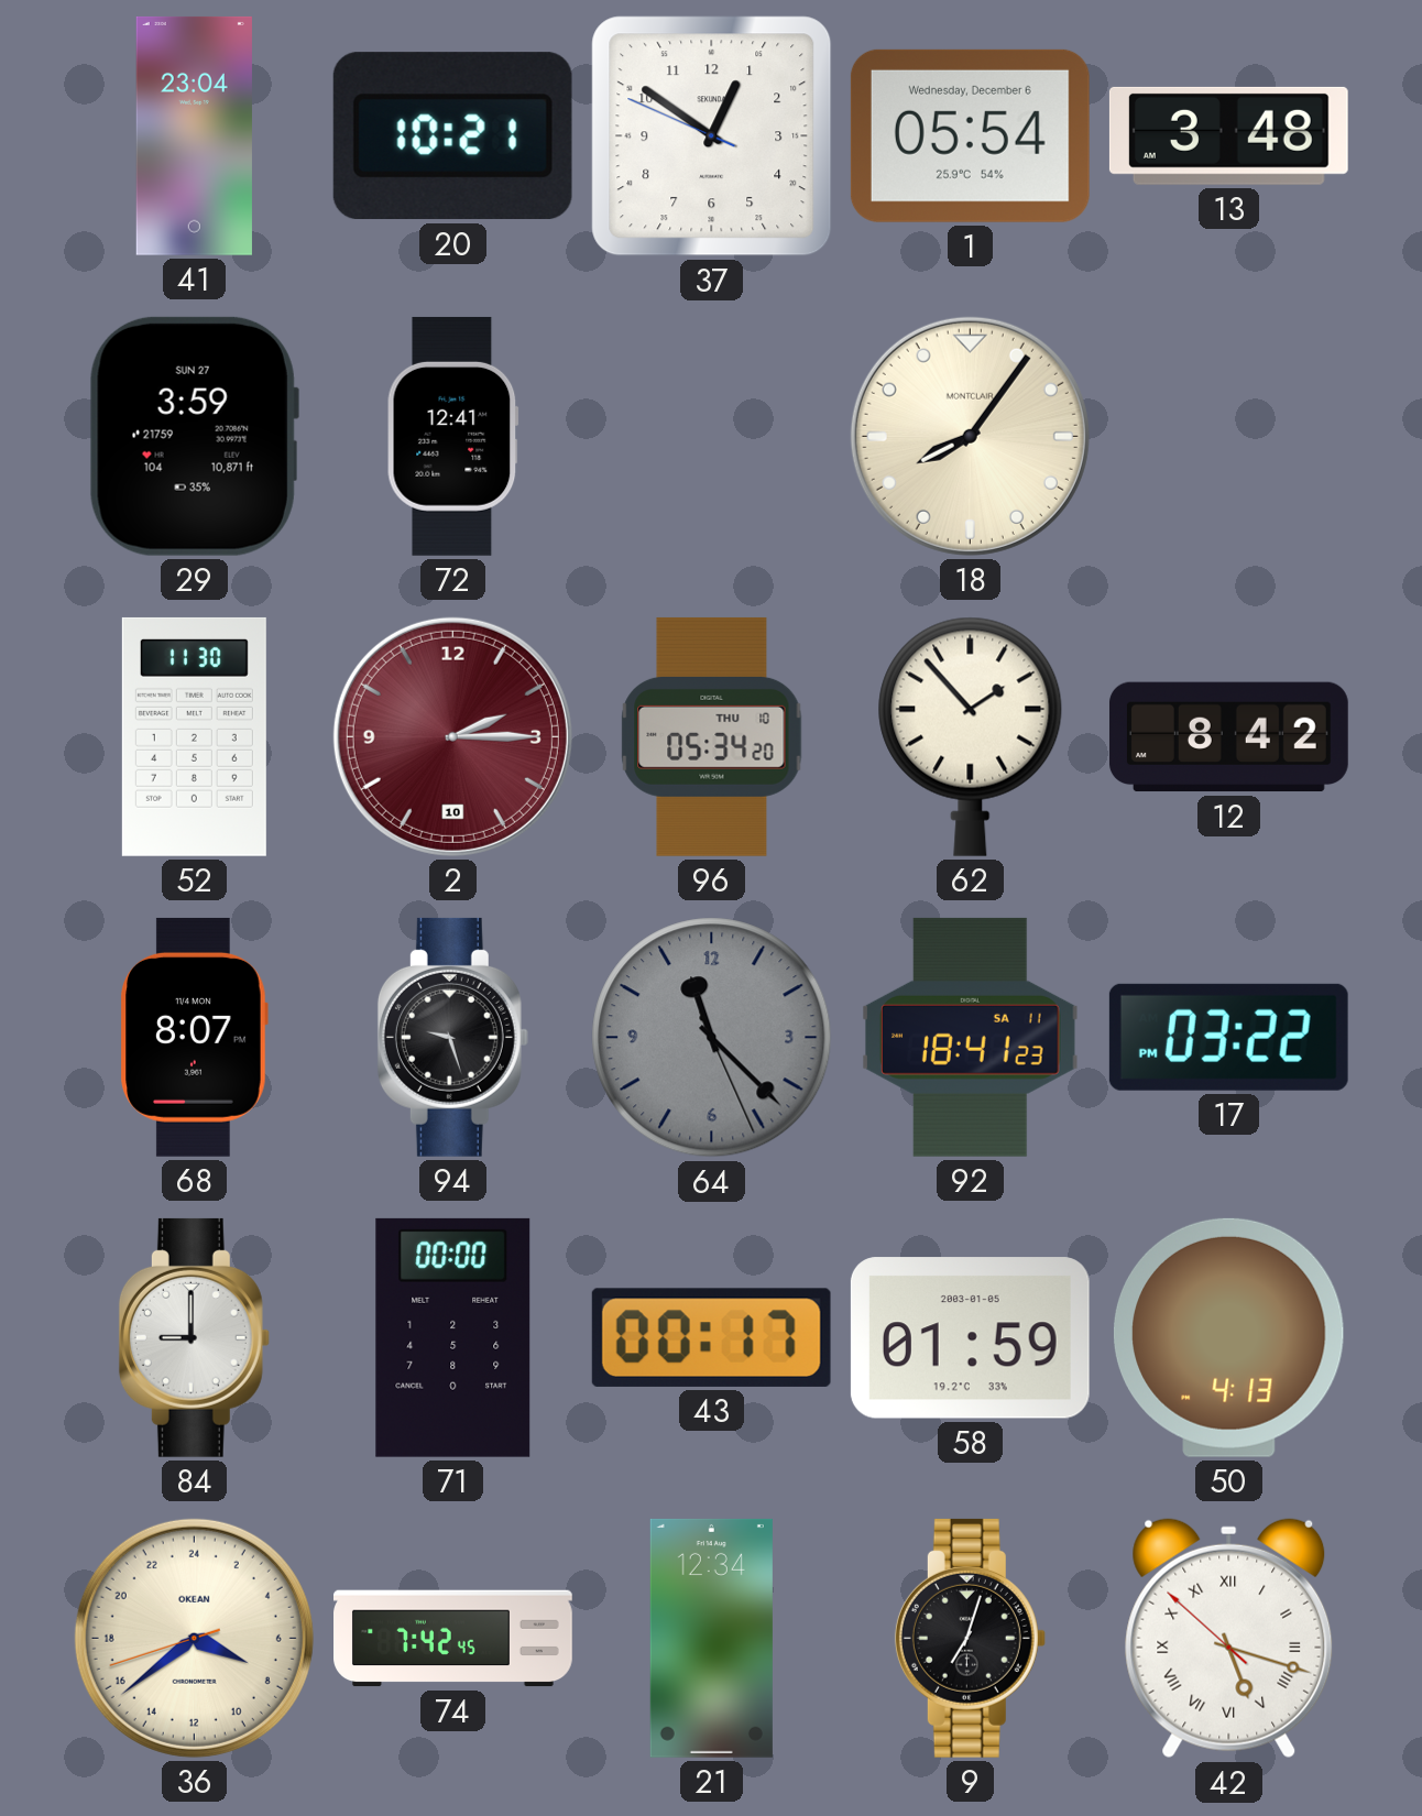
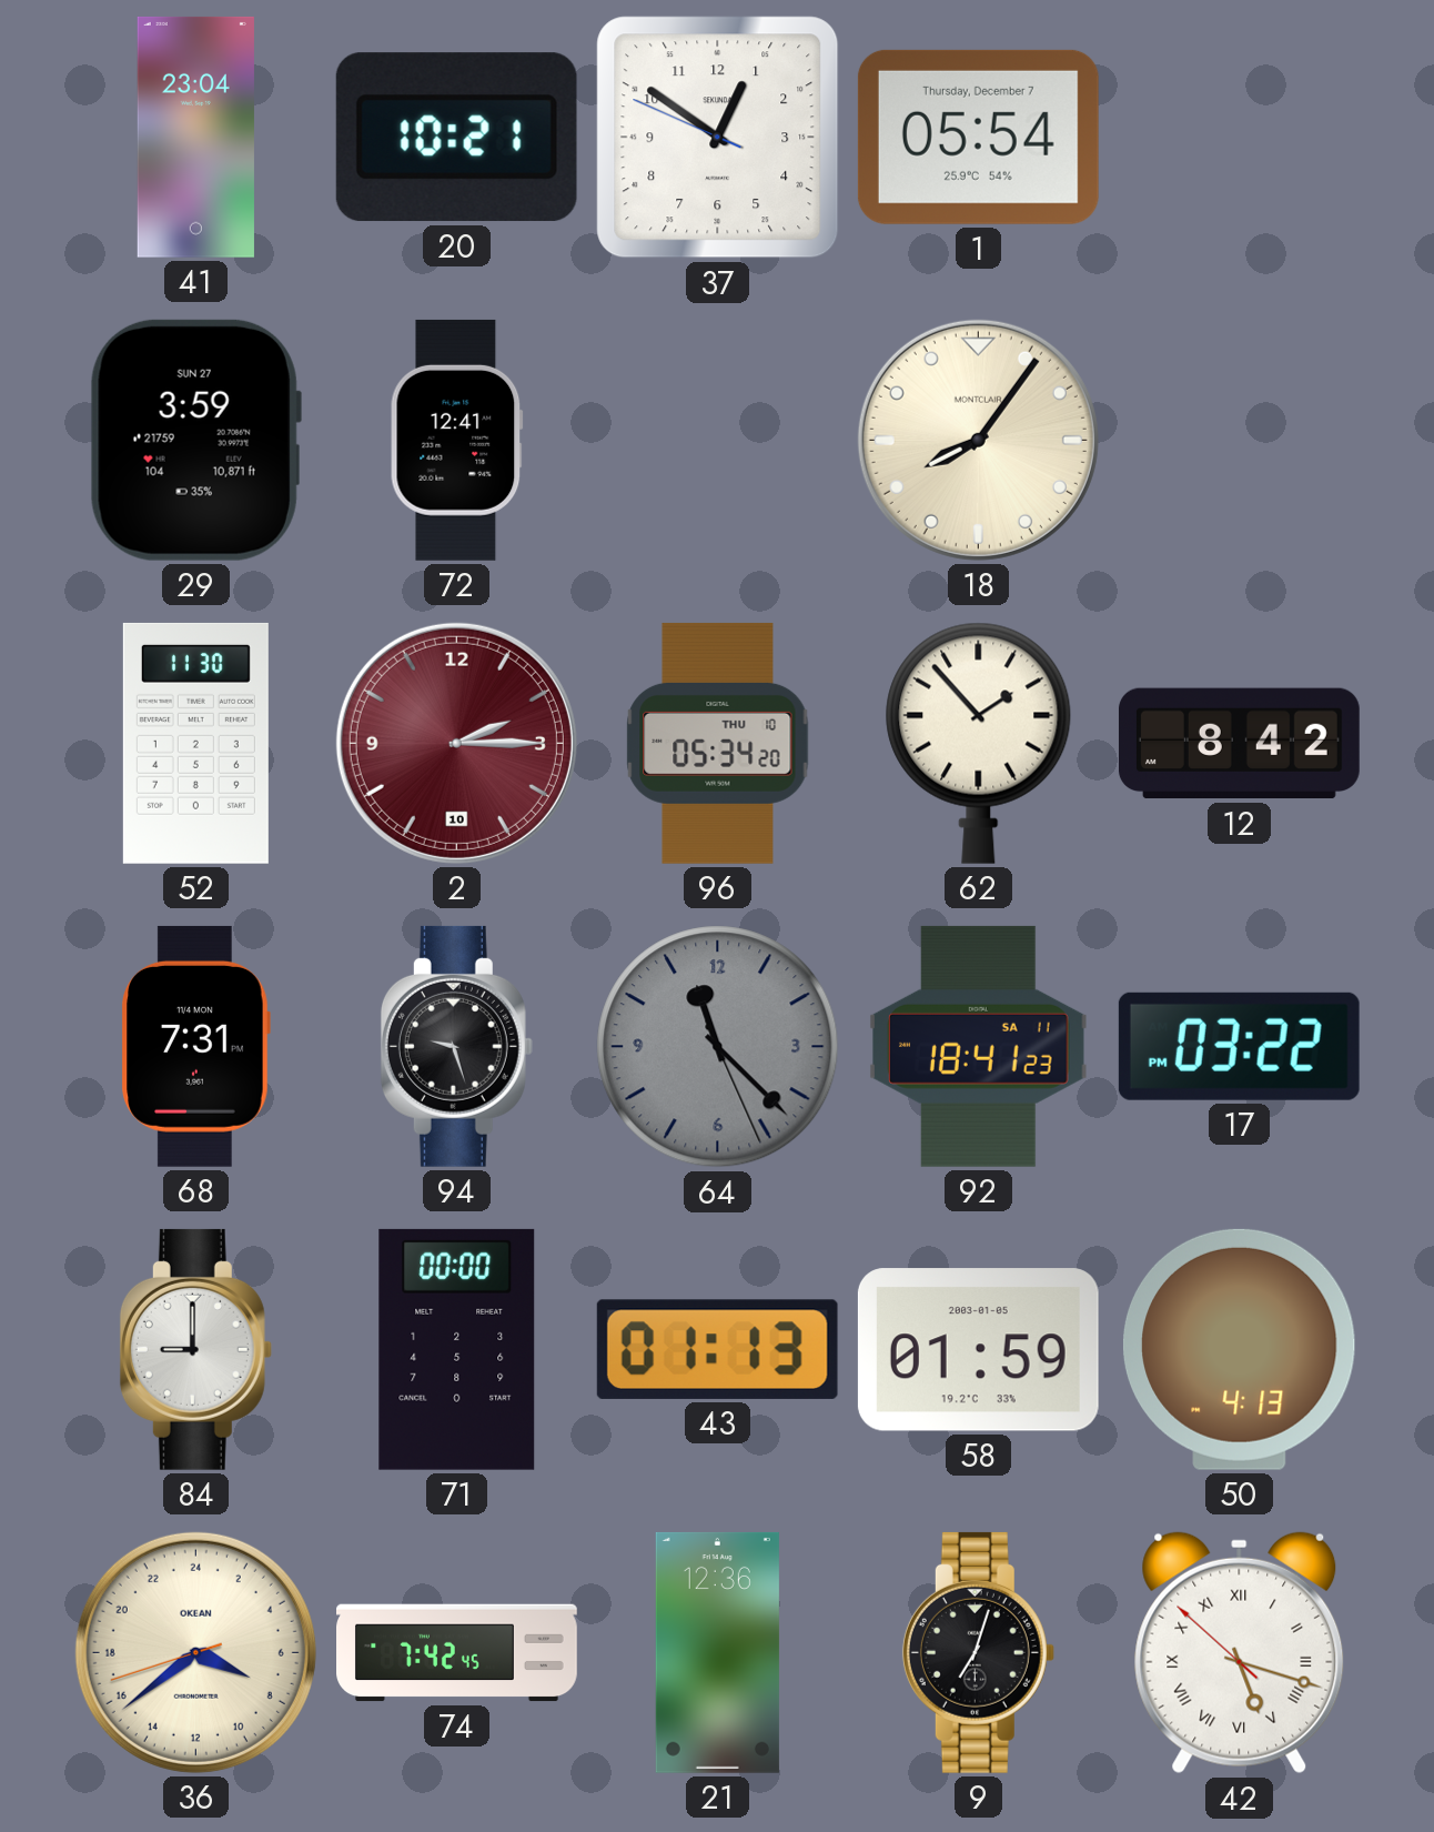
1 date: Wednesday, December 6 -> Thursday, December 7
13: 3:48 -> none
68: 8:07 -> 7:31
43: 00:17 -> 01:13
21: 12:34 -> 12:36
